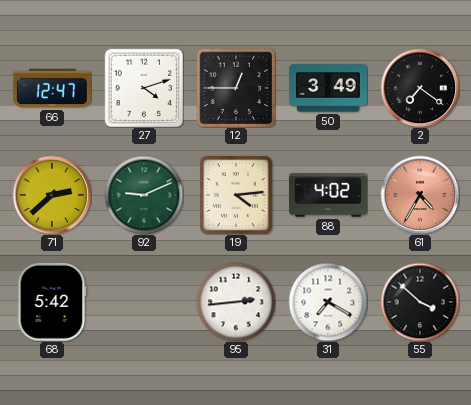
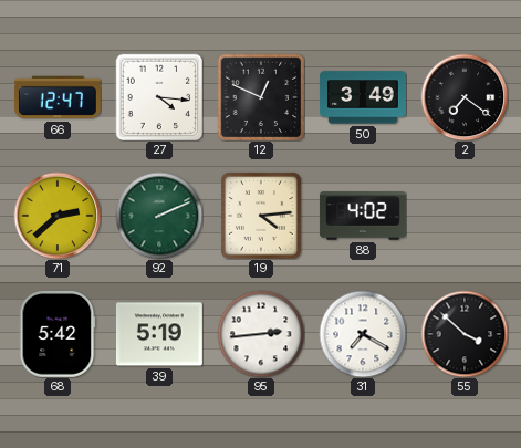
27: 4:12 -> 4:16
12: 12:45 -> 12:49
92: 9:11 -> 2:11
61: 4:35 -> none
39: none -> 5:19
